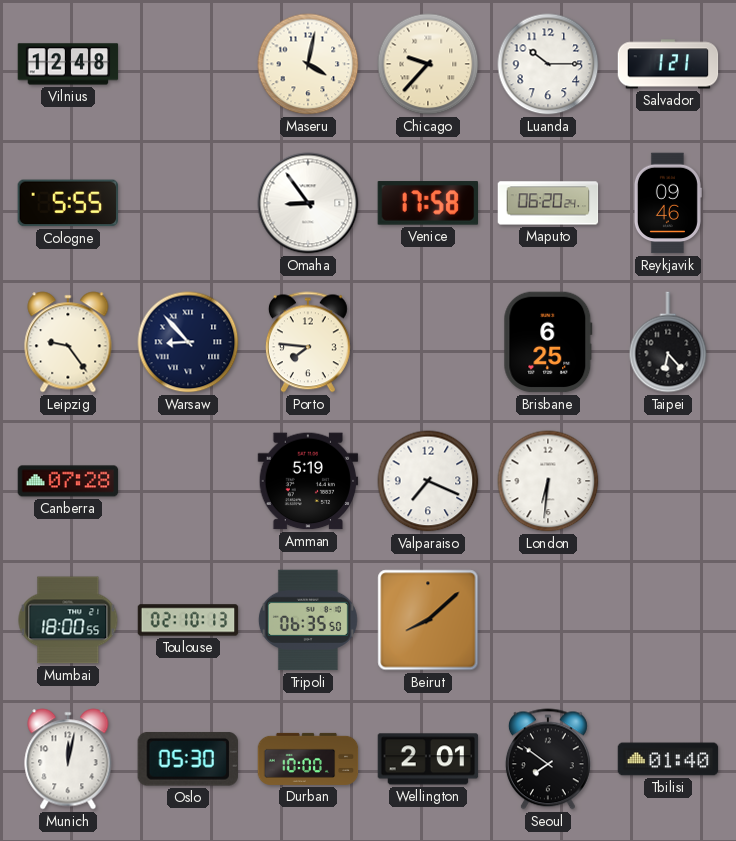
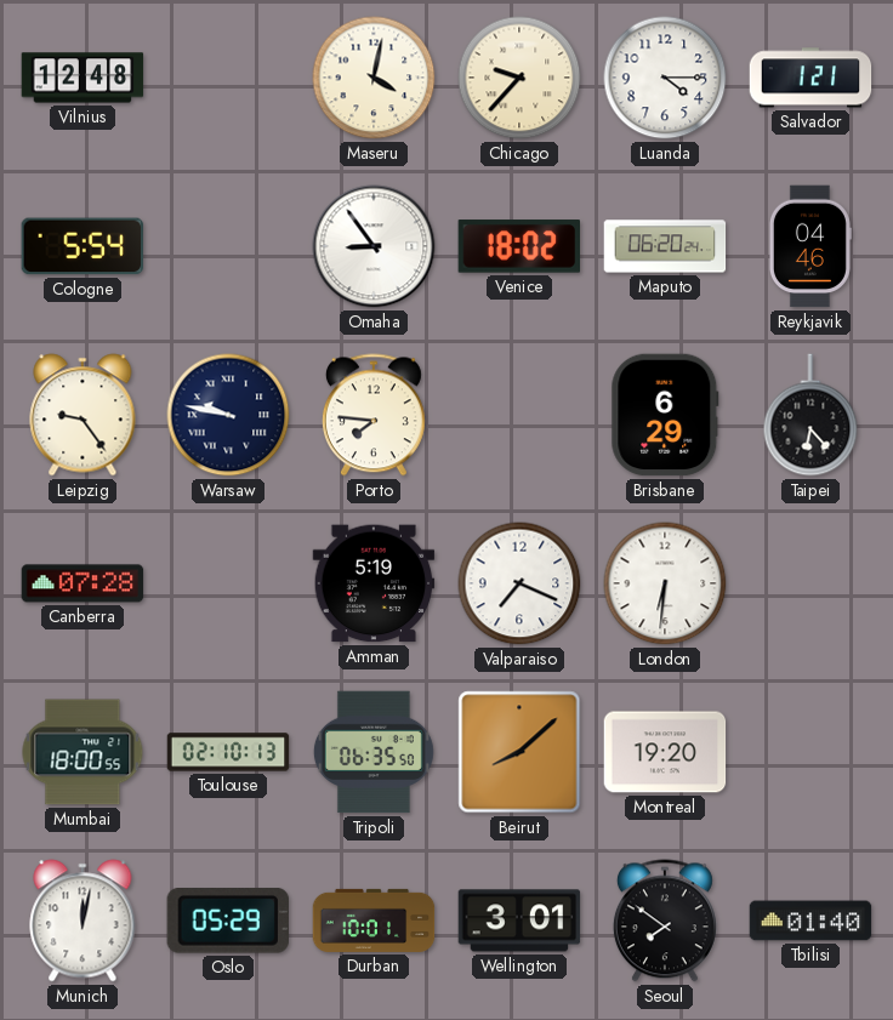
Luanda: 10:15 -> 4:15
Cologne: 5:55 -> 5:54
Venice: 17:58 -> 18:02
Reykjavik: 09:46 -> 04:46
Warsaw: 8:53 -> 9:47
Brisbane: 6:25 -> 6:29
Montreal: none -> 19:20
Oslo: 05:30 -> 05:29
Durban: 10:00 -> 10:01
Wellington: 2:01 -> 3:01
